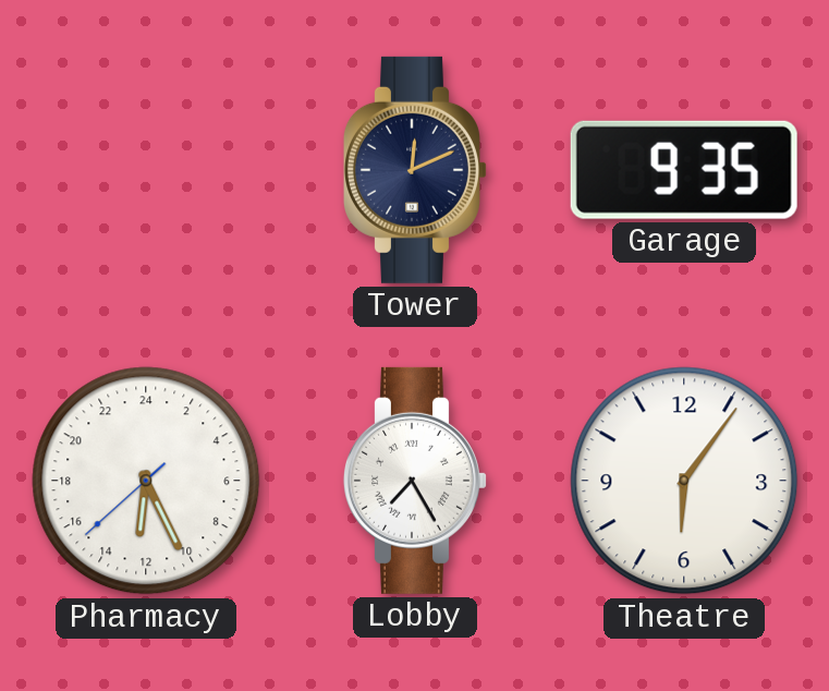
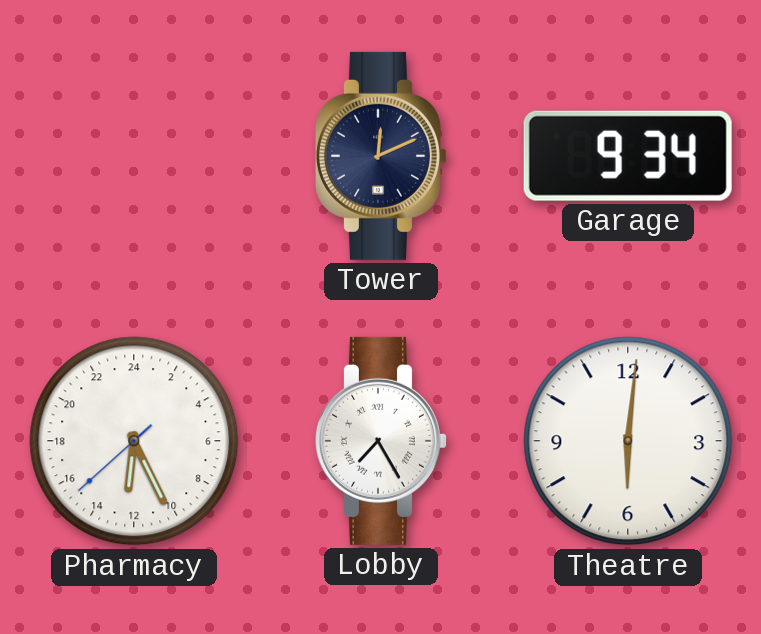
Garage: 9:35 -> 9:34
Theatre: 6:06 -> 6:01
